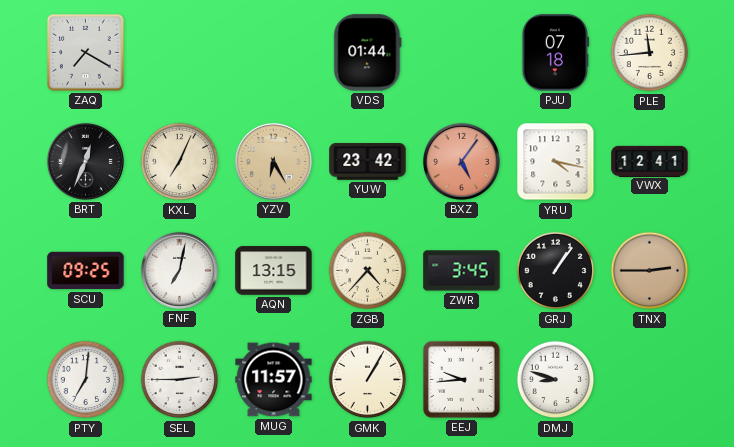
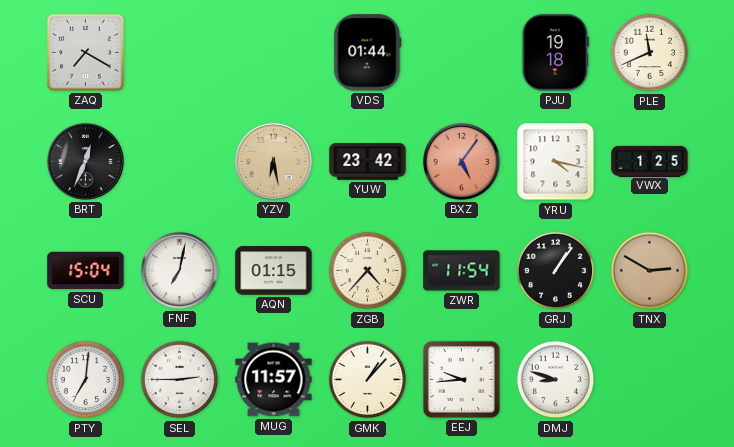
PJU: 07:18 -> 19:18
PLE: 11:44 -> 11:41
KXL: 7:04 -> none
YZV: 6:25 -> 6:28
VWX: 12:41 -> 1:25
SCU: 09:25 -> 15:04
AQN: 13:15 -> 01:15
ZWR: 3:45 -> 11:54
TNX: 2:45 -> 2:50
GMK: 1:05 -> 1:07
